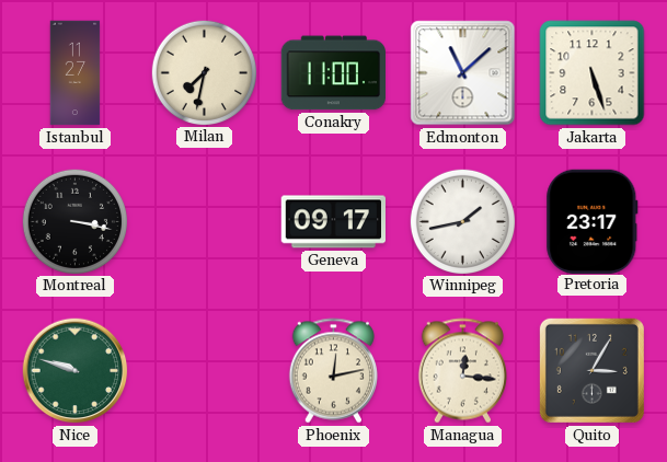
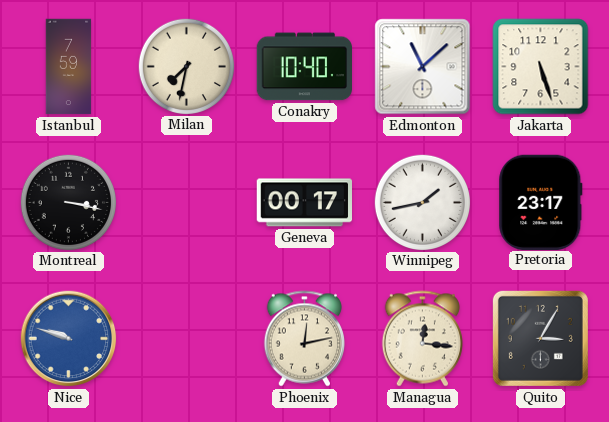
Istanbul: 11:27 -> 7:59
Conakry: 11:00 -> 10:40
Geneva: 09:17 -> 00:17
Nice dial: green -> blue
